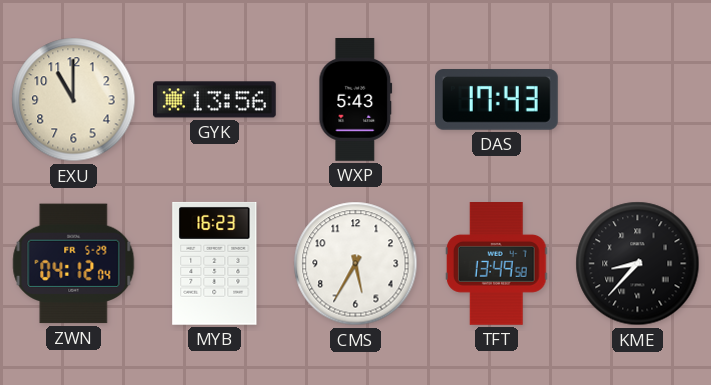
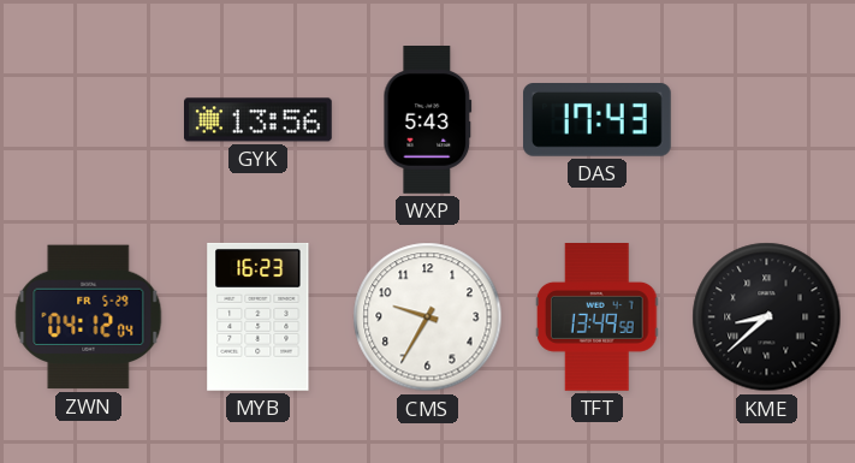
EXU: 11:00 -> none
CMS: 5:35 -> 9:35
KME: 8:37 -> 8:38
